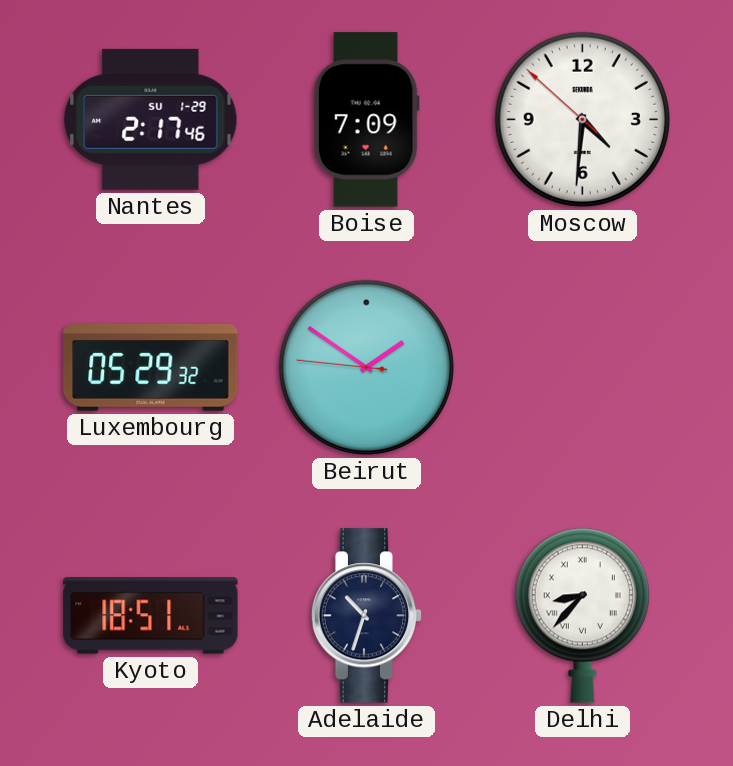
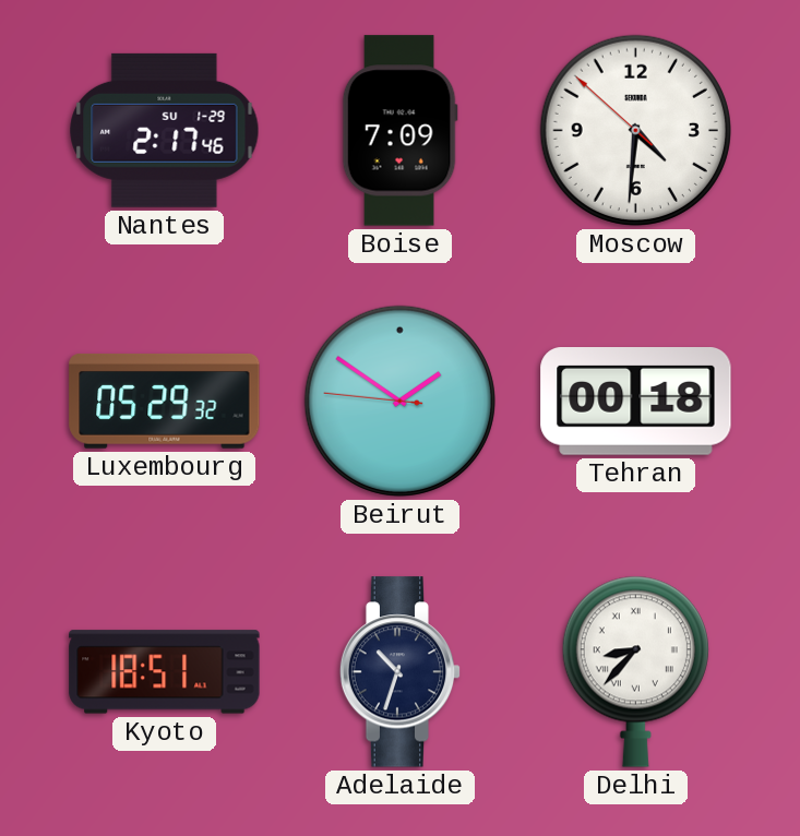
Tehran: none -> 00:18
